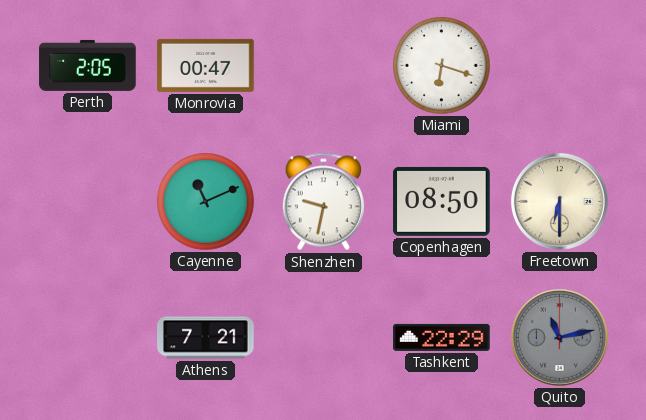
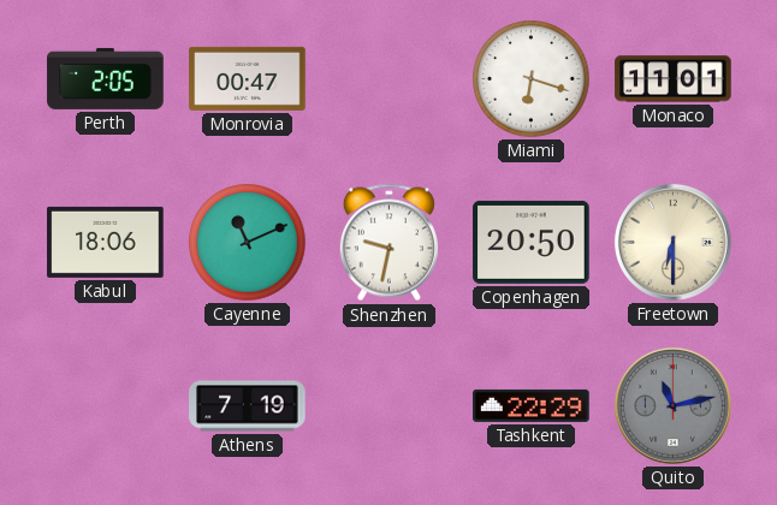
Monaco: none -> 11:01
Kabul: none -> 18:06
Copenhagen: 08:50 -> 20:50
Athens: 7:21 -> 7:19
